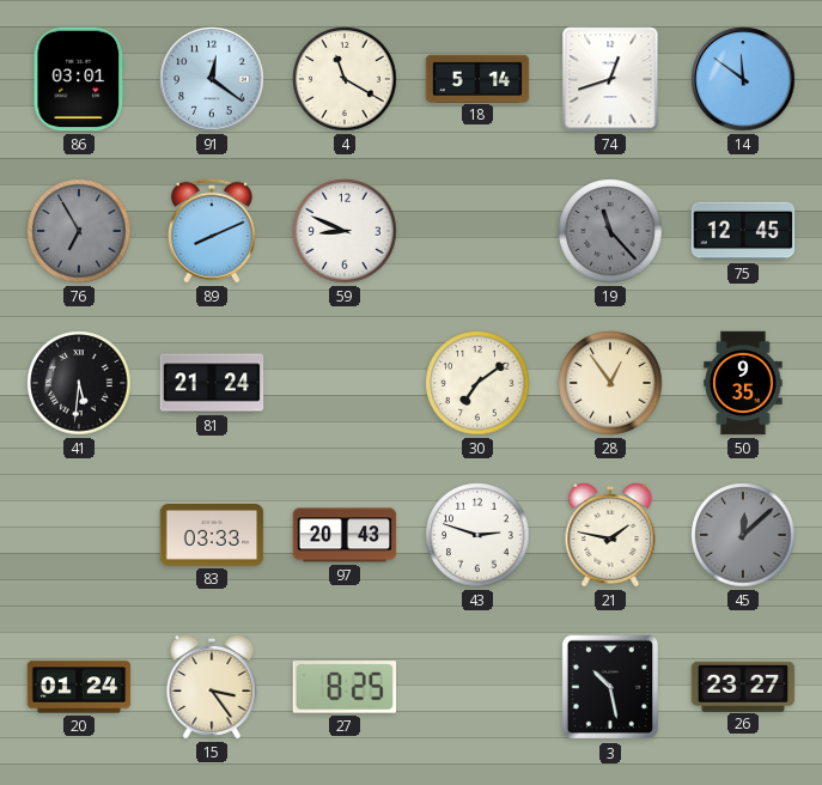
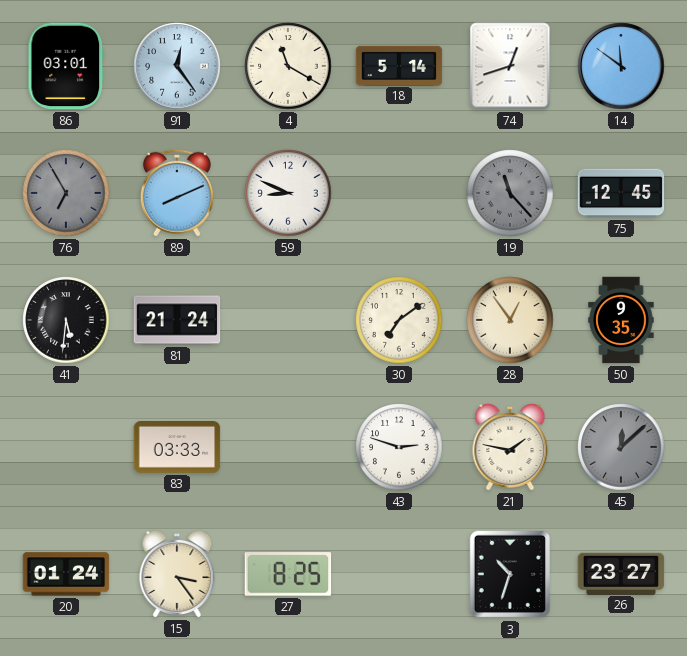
91: 12:21 -> 12:24
97: 20:43 -> none
3: 10:28 -> 10:33
